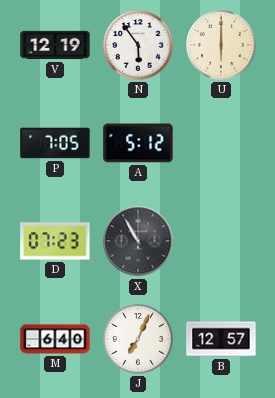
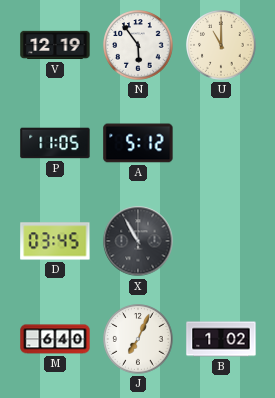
U: 6:00 -> 11:00
P: 7:05 -> 11:05
D: 07:23 -> 03:45
B: 12:57 -> 1:02
